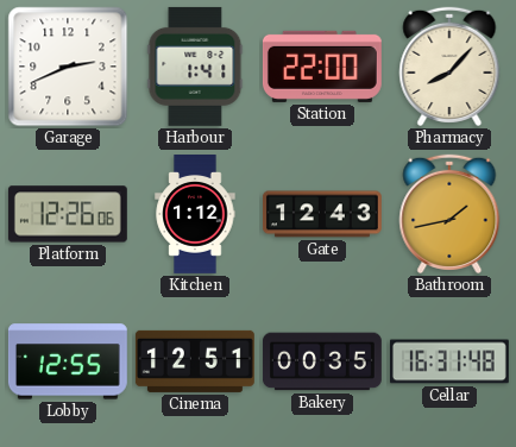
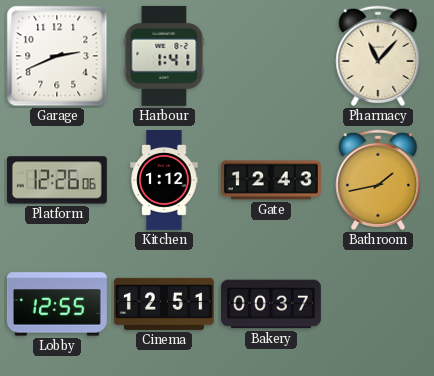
Station: 22:00 -> none
Pharmacy: 8:07 -> 11:07
Bakery: 00:35 -> 00:37
Cellar: 16:31 -> none
